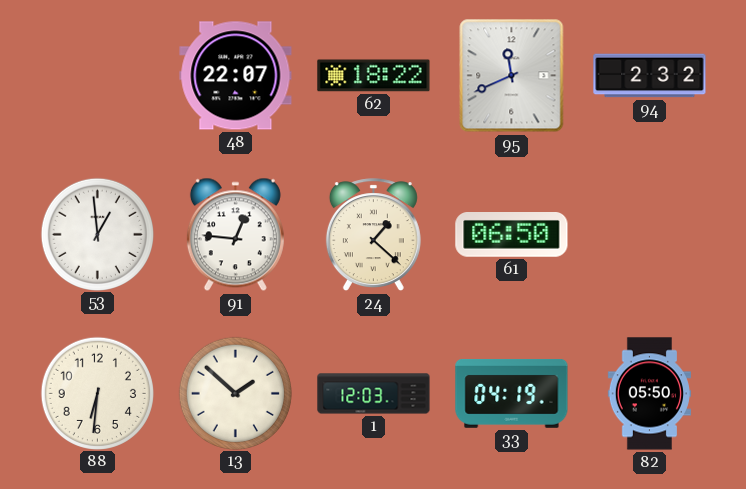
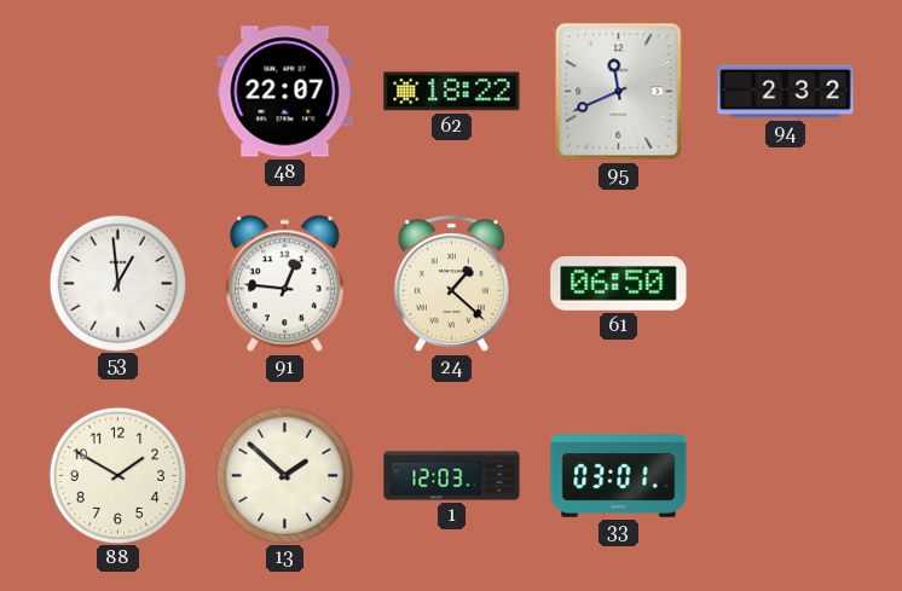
88: 6:31 -> 1:50
33: 04:19 -> 03:01
82: 05:50 -> none
